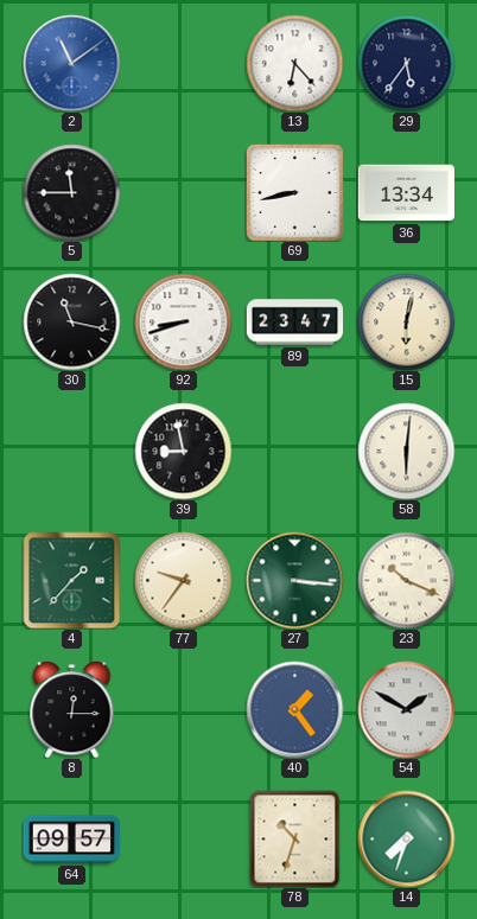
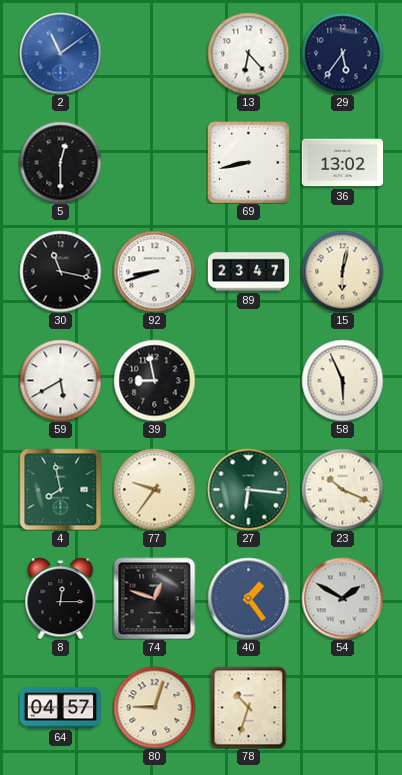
5: 11:45 -> 12:30
36: 13:34 -> 13:02
59: none -> 5:40
58: 6:01 -> 5:56
4: 1:37 -> 7:58
27: 3:16 -> 6:16
74: none -> 12:48
64: 09:57 -> 04:57
80: none -> 9:03
14: 7:33 -> none
